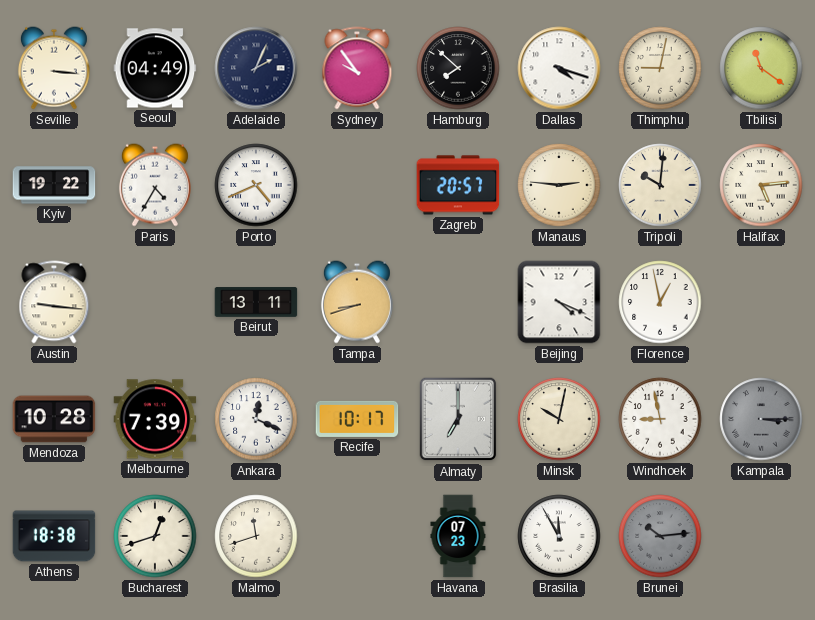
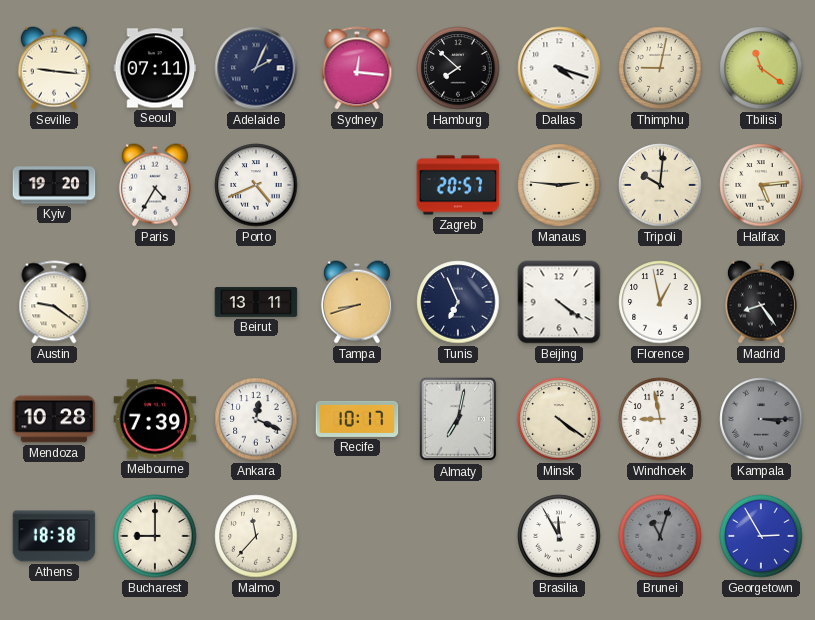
Seville: 3:16 -> 9:16
Seoul: 04:49 -> 07:11
Sydney: 9:54 -> 12:16
Kyiv: 19:22 -> 19:20
Austin: 9:16 -> 9:21
Tunis: none -> 6:56
Beijing: 4:19 -> 4:21
Madrid: none -> 8:24
Almaty: 7:00 -> 7:02
Minsk: 10:02 -> 4:21
Bucharest: 12:42 -> 9:00
Malmo: 11:42 -> 11:37
Havana: 07:23 -> none
Brunei: 10:14 -> 11:03
Georgetown: none -> 2:55
